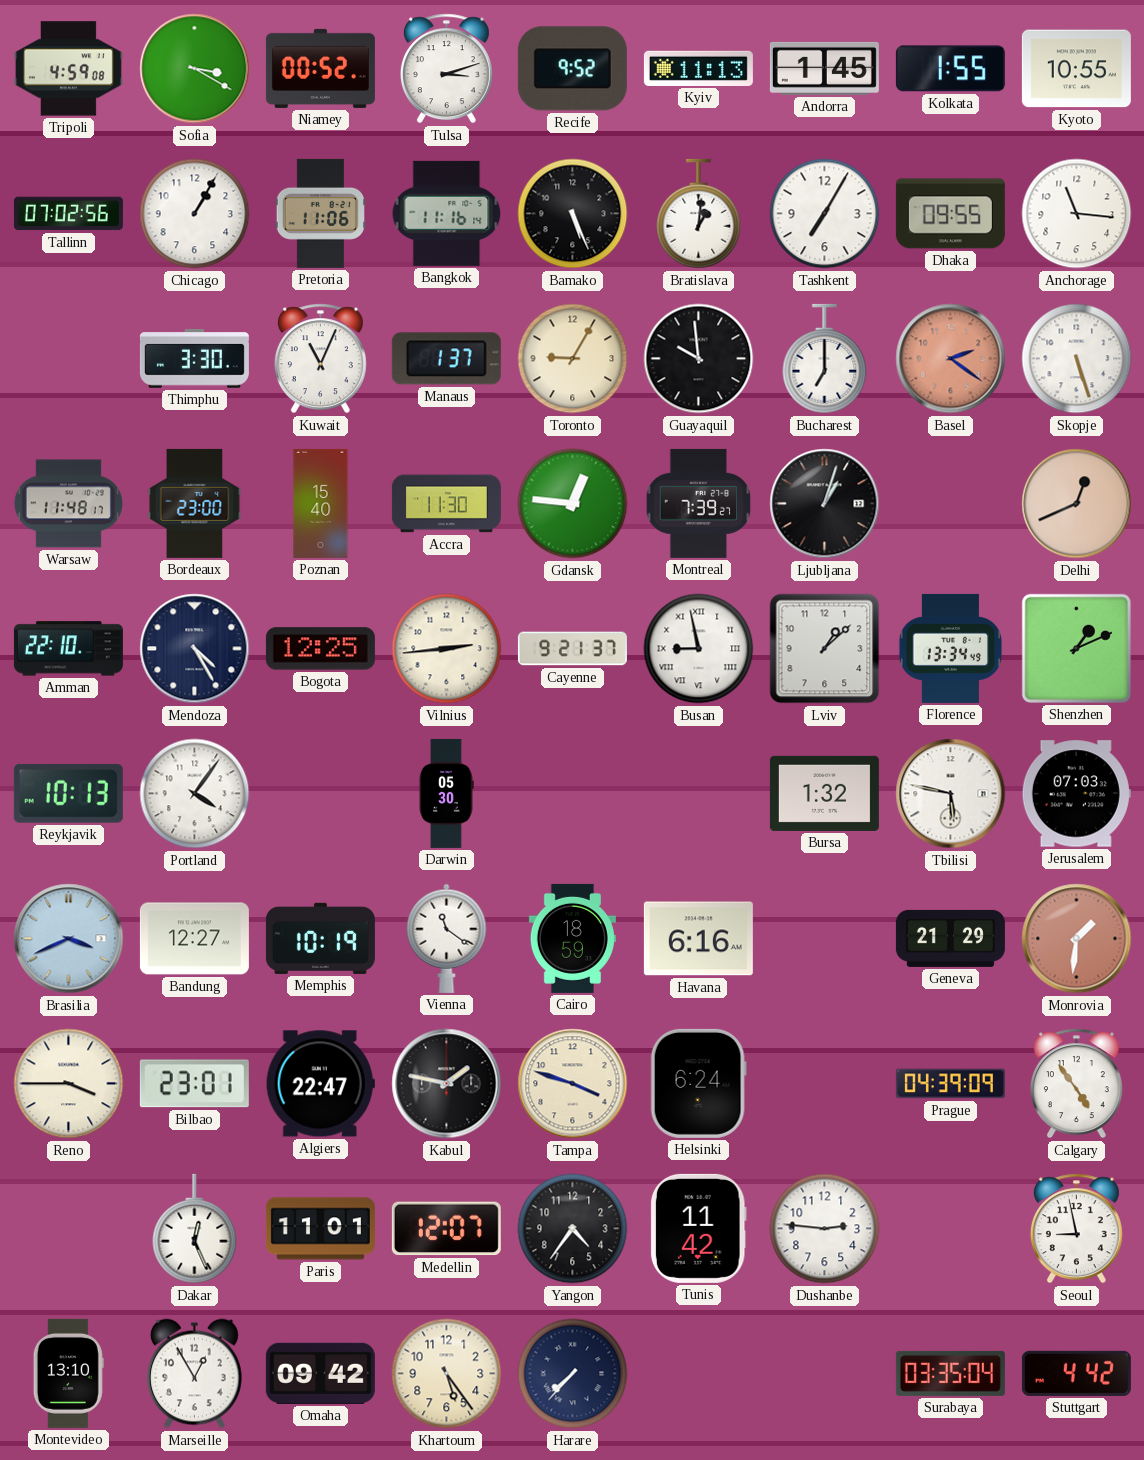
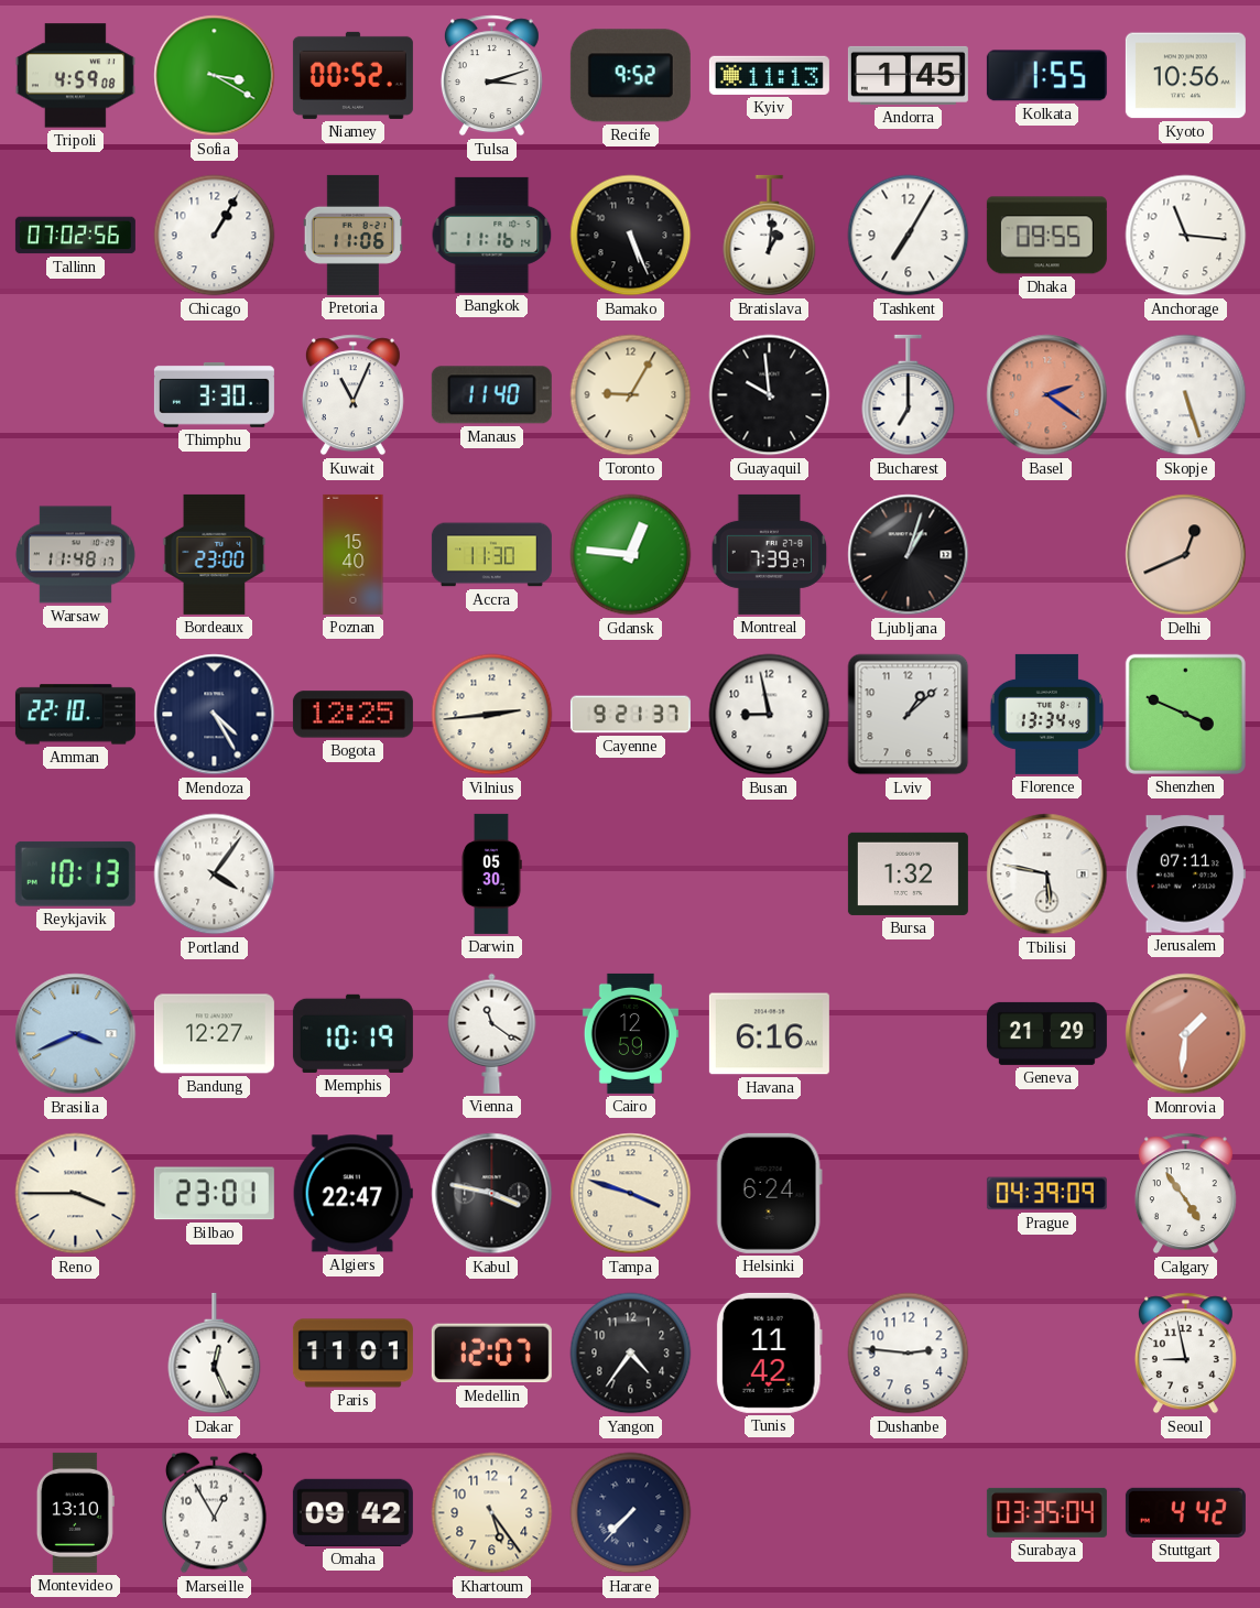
Kyoto: 10:55 -> 10:56
Manaus: 1:37 -> 11:40
Busan numerals: Roman -> Arabic
Shenzhen: 1:11 -> 3:49
Jerusalem: 07:03 -> 07:11
Cairo: 18:59 -> 12:59
Kabul: 1:47 -> 3:47
